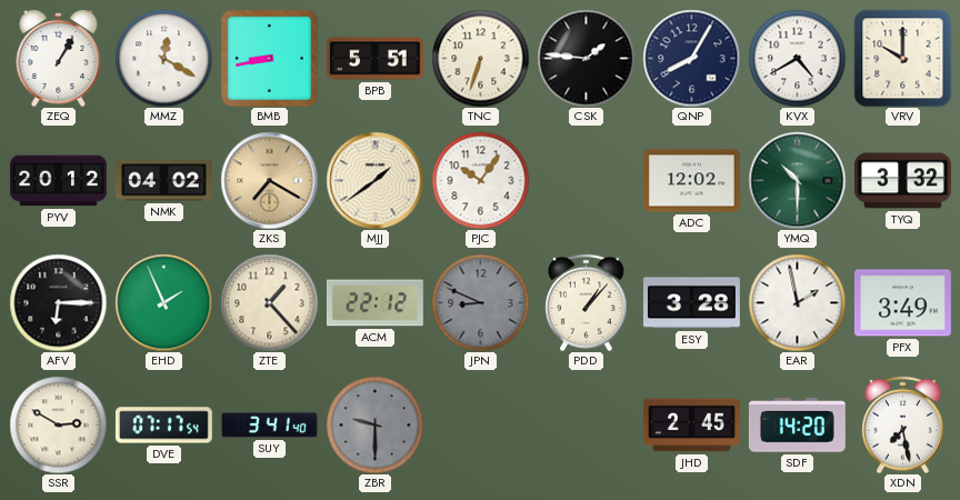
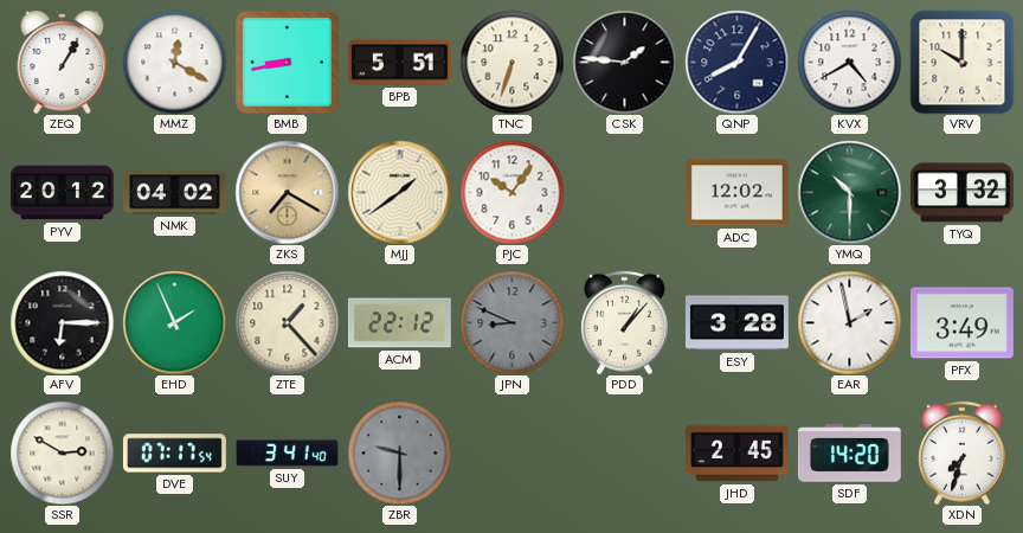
XDN: 7:28 -> 7:33
